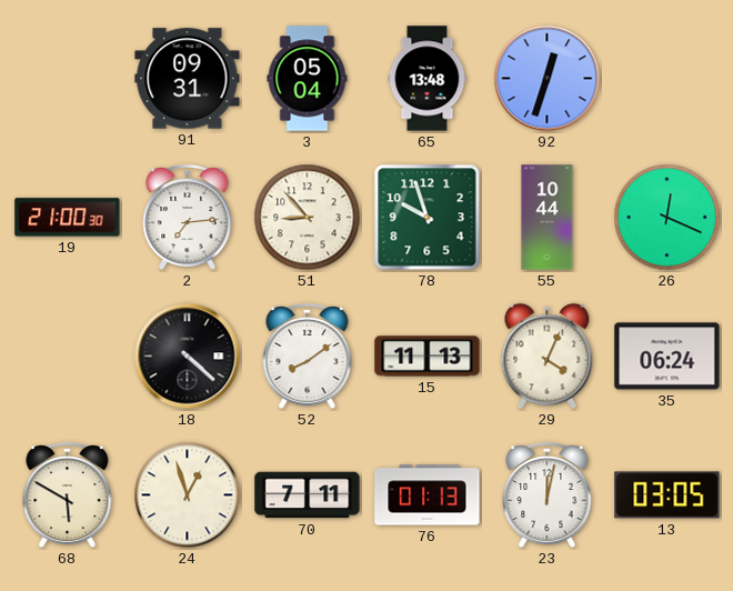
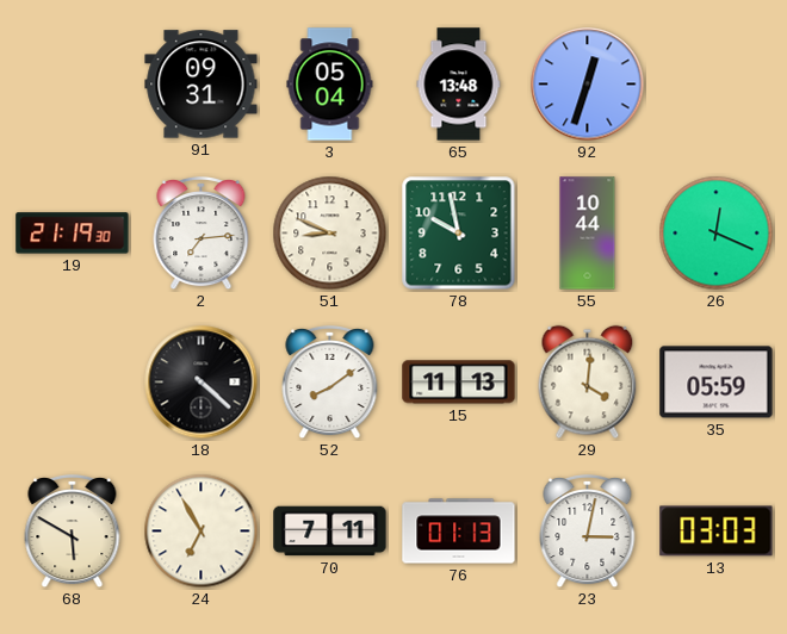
19: 21:00 -> 21:19
51: 8:53 -> 8:49
78: 9:57 -> 9:58
29: 4:04 -> 4:01
35: 06:24 -> 05:59
24: 12:57 -> 6:55
23: 12:02 -> 3:02
13: 03:05 -> 03:03
